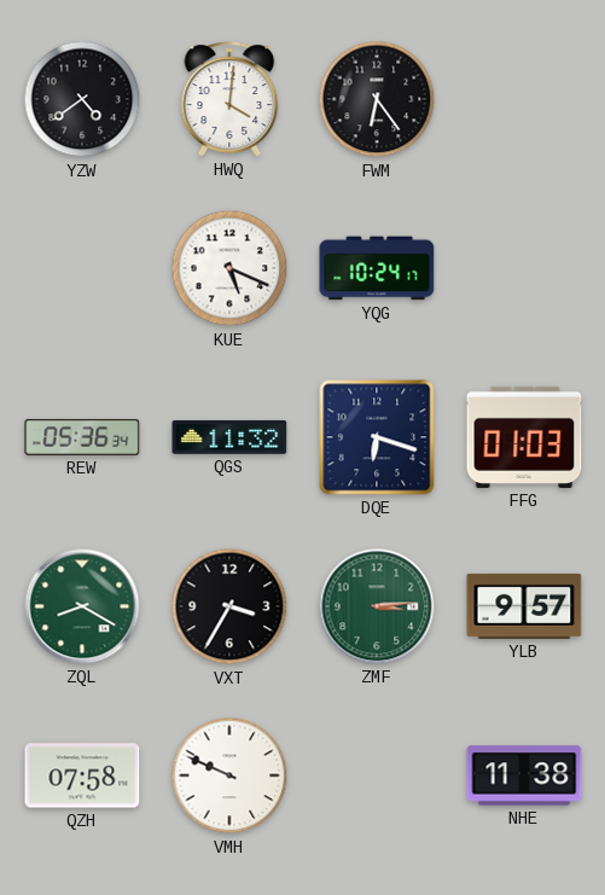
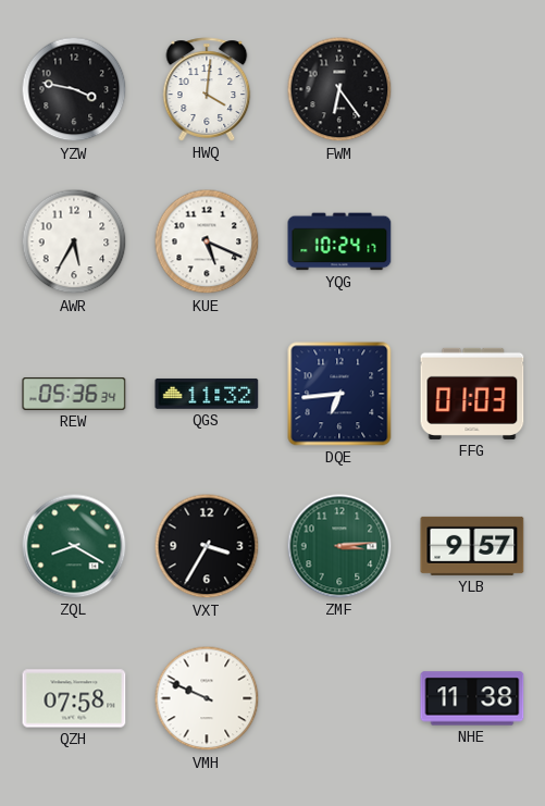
YZW: 4:39 -> 3:47
AWR: none -> 5:35
DQE: 6:18 -> 6:44
